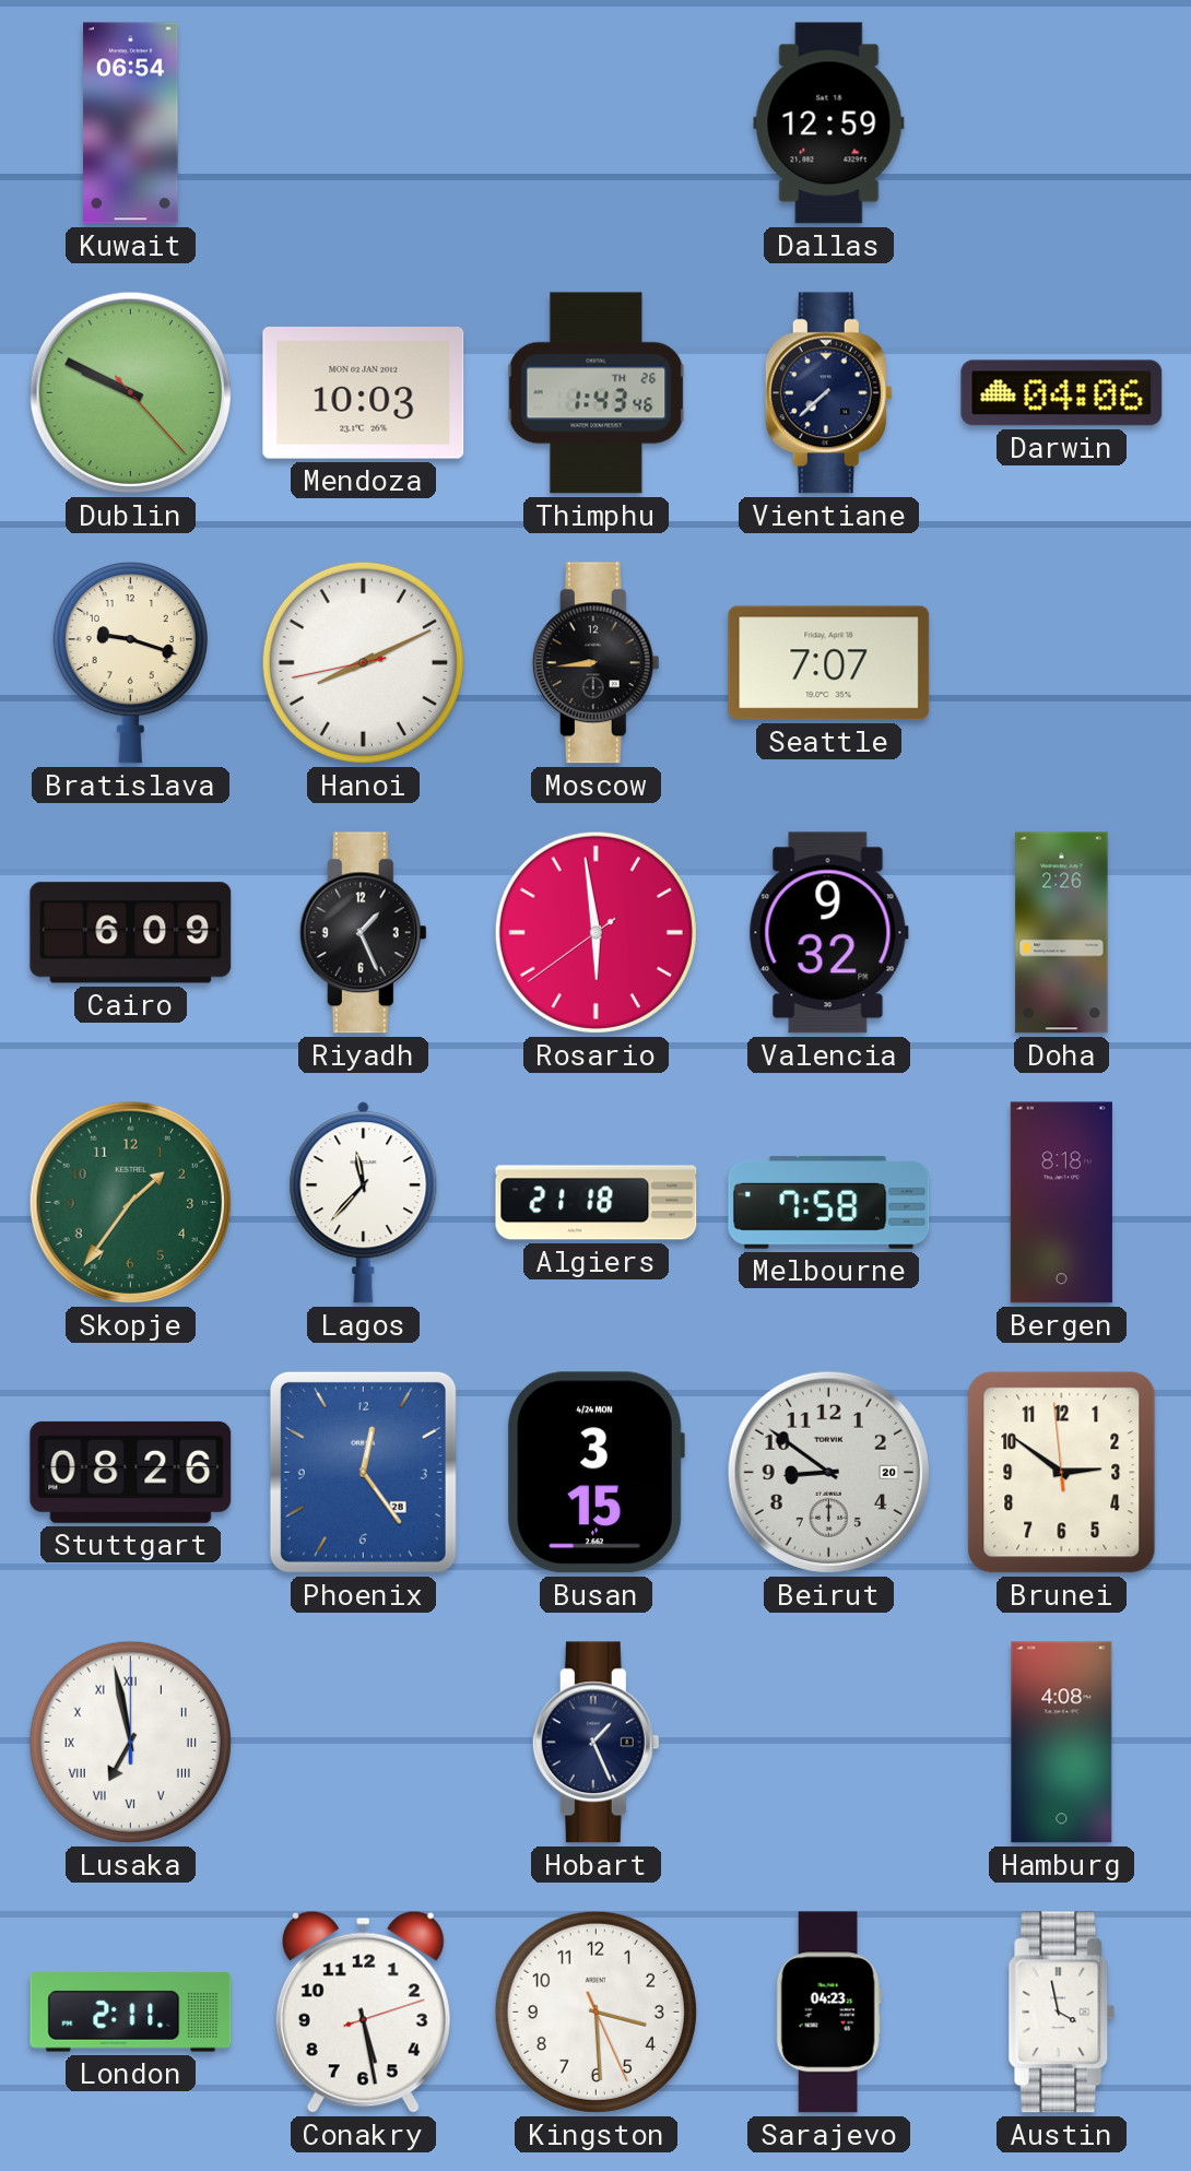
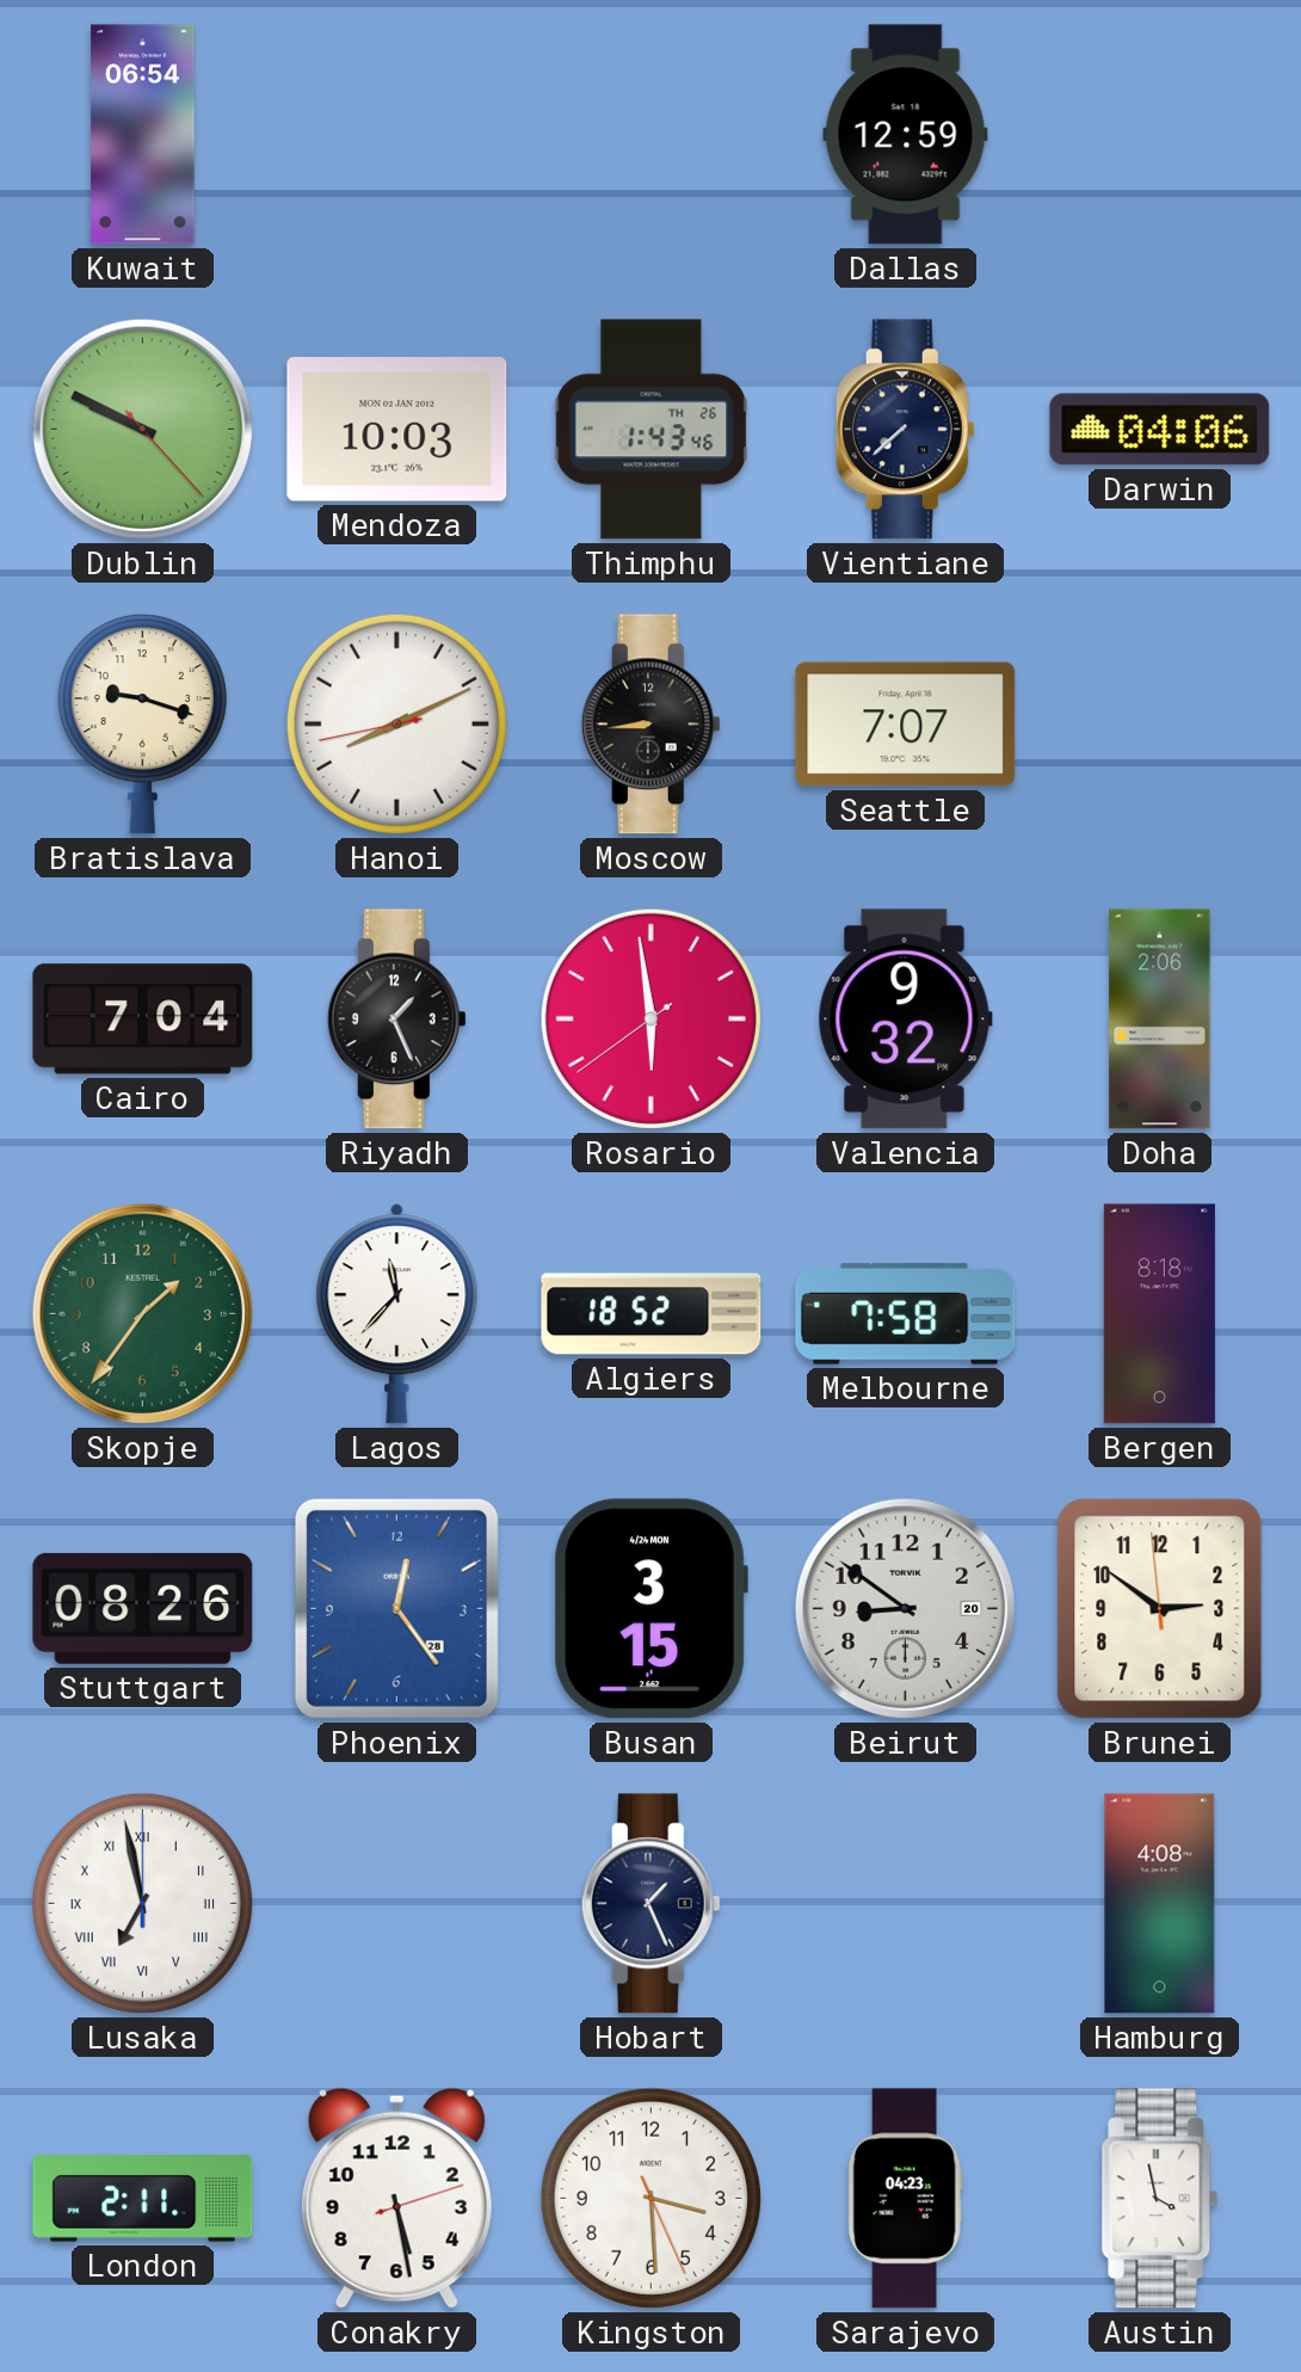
Cairo: 6:09 -> 7:04
Doha: 2:26 -> 2:06
Algiers: 21:18 -> 18:52
